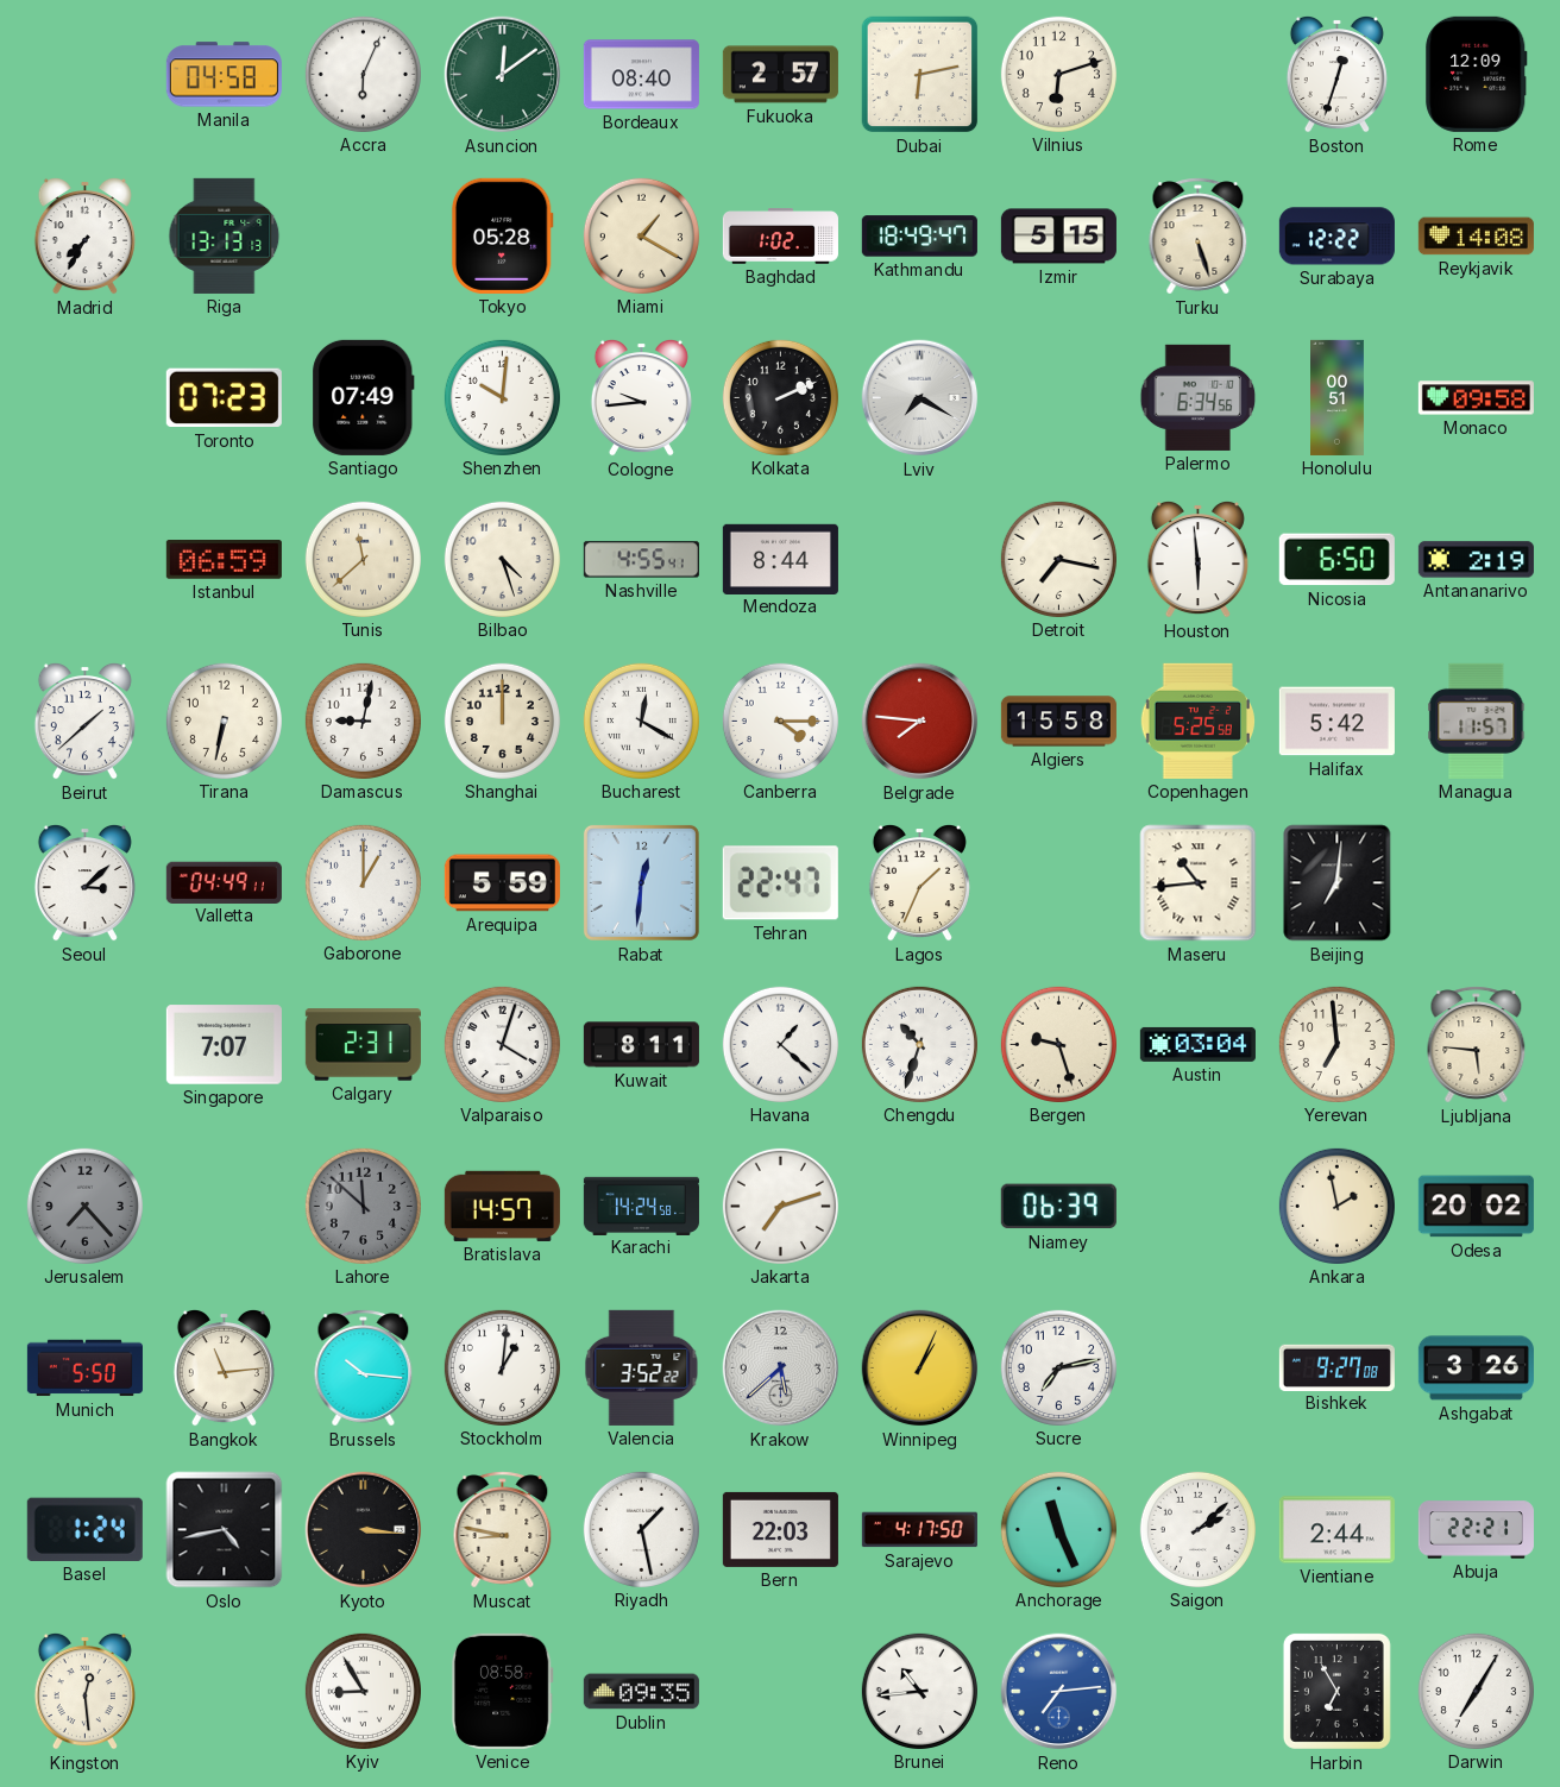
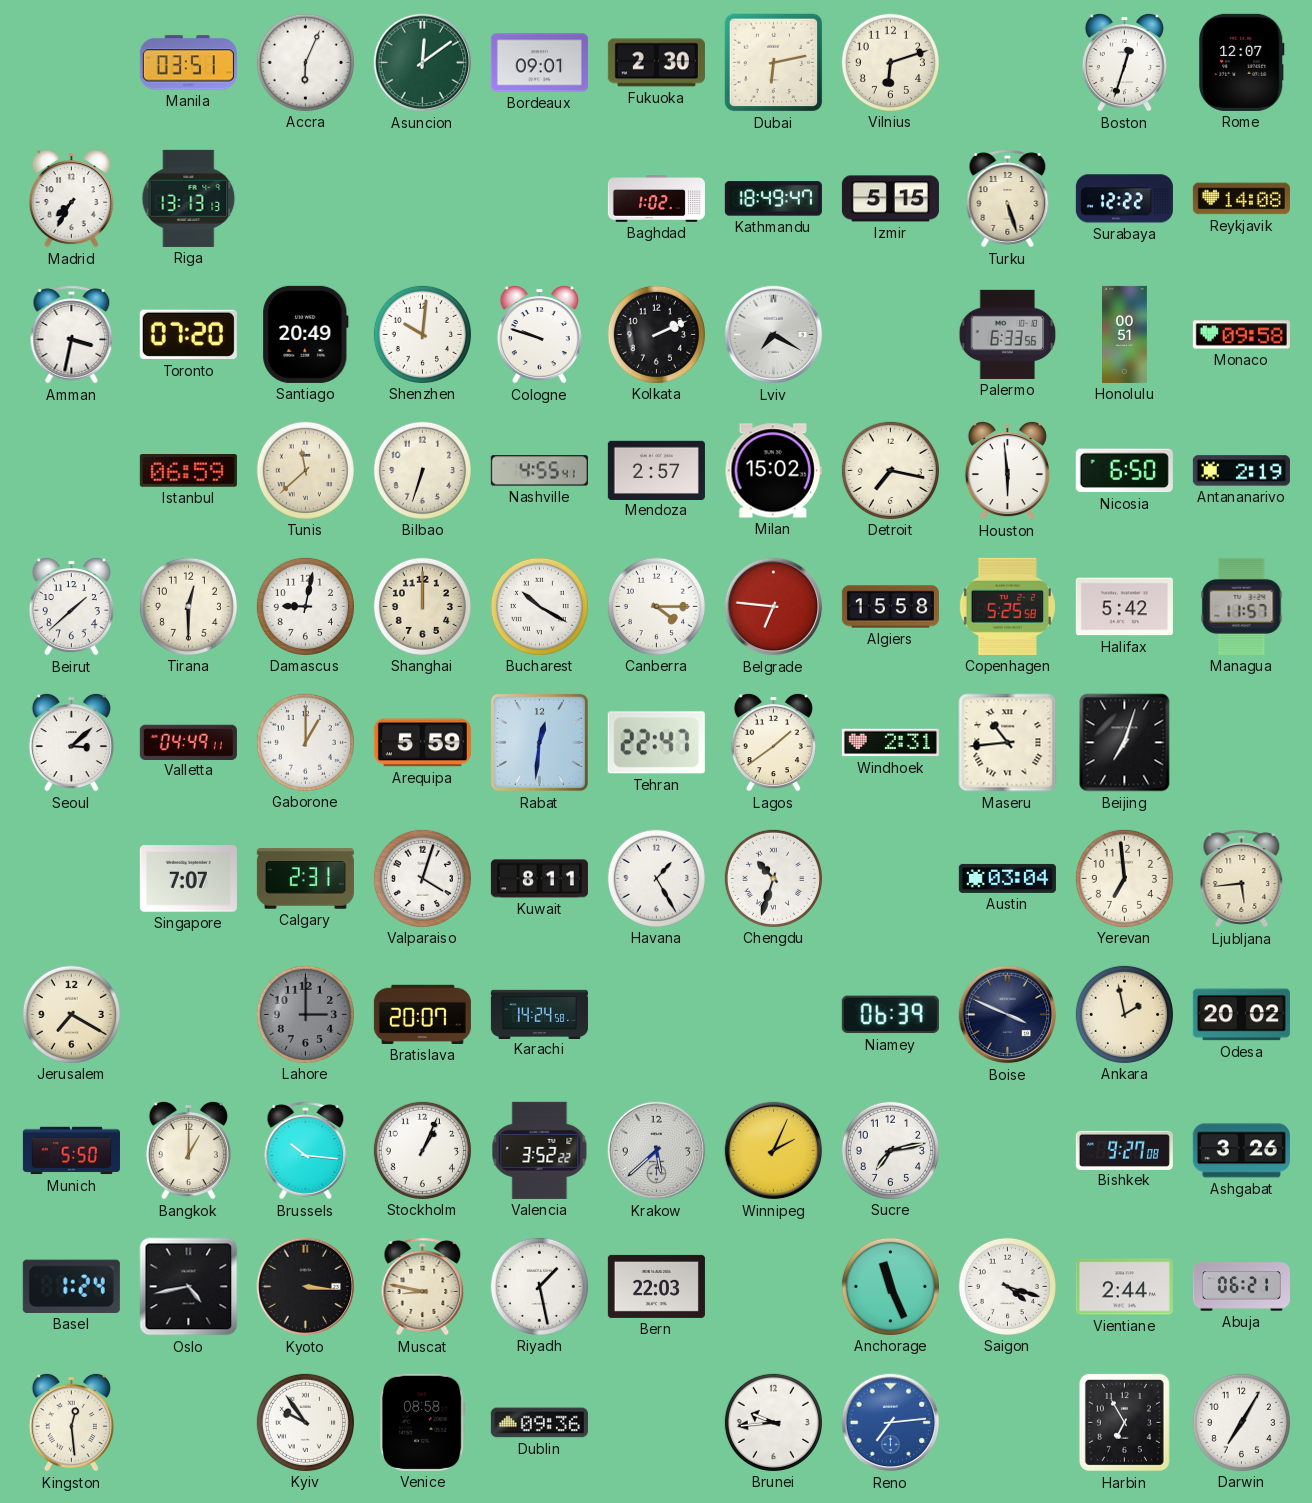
Manila: 04:58 -> 03:51
Bordeaux: 08:40 -> 09:01
Fukuoka: 2:57 -> 2:30
Rome: 12:09 -> 12:07
Tokyo: 05:28 -> none
Miami: 1:20 -> none
Amman: none -> 3:32
Toronto: 07:23 -> 07:20
Santiago: 07:49 -> 20:49
Cologne: 9:44 -> 9:48
Palermo: 6:34 -> 6:33
Bilbao: 4:27 -> 6:33
Mendoza: 8:44 -> 2:57
Milan: none -> 15:02
Tirana: 6:32 -> 12:30
Bucharest: 12:20 -> 10:20
Belgrade: 7:46 -> 6:46
Lagos: 1:34 -> 1:39
Windhoek: none -> 2:31
Beijing: 7:01 -> 7:03
Havana: 1:22 -> 1:25
Bergen: 9:27 -> none
Ljubljana: 5:46 -> 5:44
Jerusalem: 7:23 -> 7:20
Jerusalem dial: grey -> cream
Lahore: 11:52 -> 3:00
Bratislava: 14:57 -> 20:07
Jakarta: 7:12 -> none
Boise: none -> 3:49
Bangkok: 11:14 -> 1:00
Stockholm: 1:01 -> 1:04
Winnipeg: 1:04 -> 2:04
Sarajevo: 4:17 -> none
Saigon: 2:08 -> 4:18
Abuja: 22:21 -> 06:21
Kyiv: 8:55 -> 9:54
Dublin: 09:35 -> 09:36
Brunei: 10:44 -> 9:44
